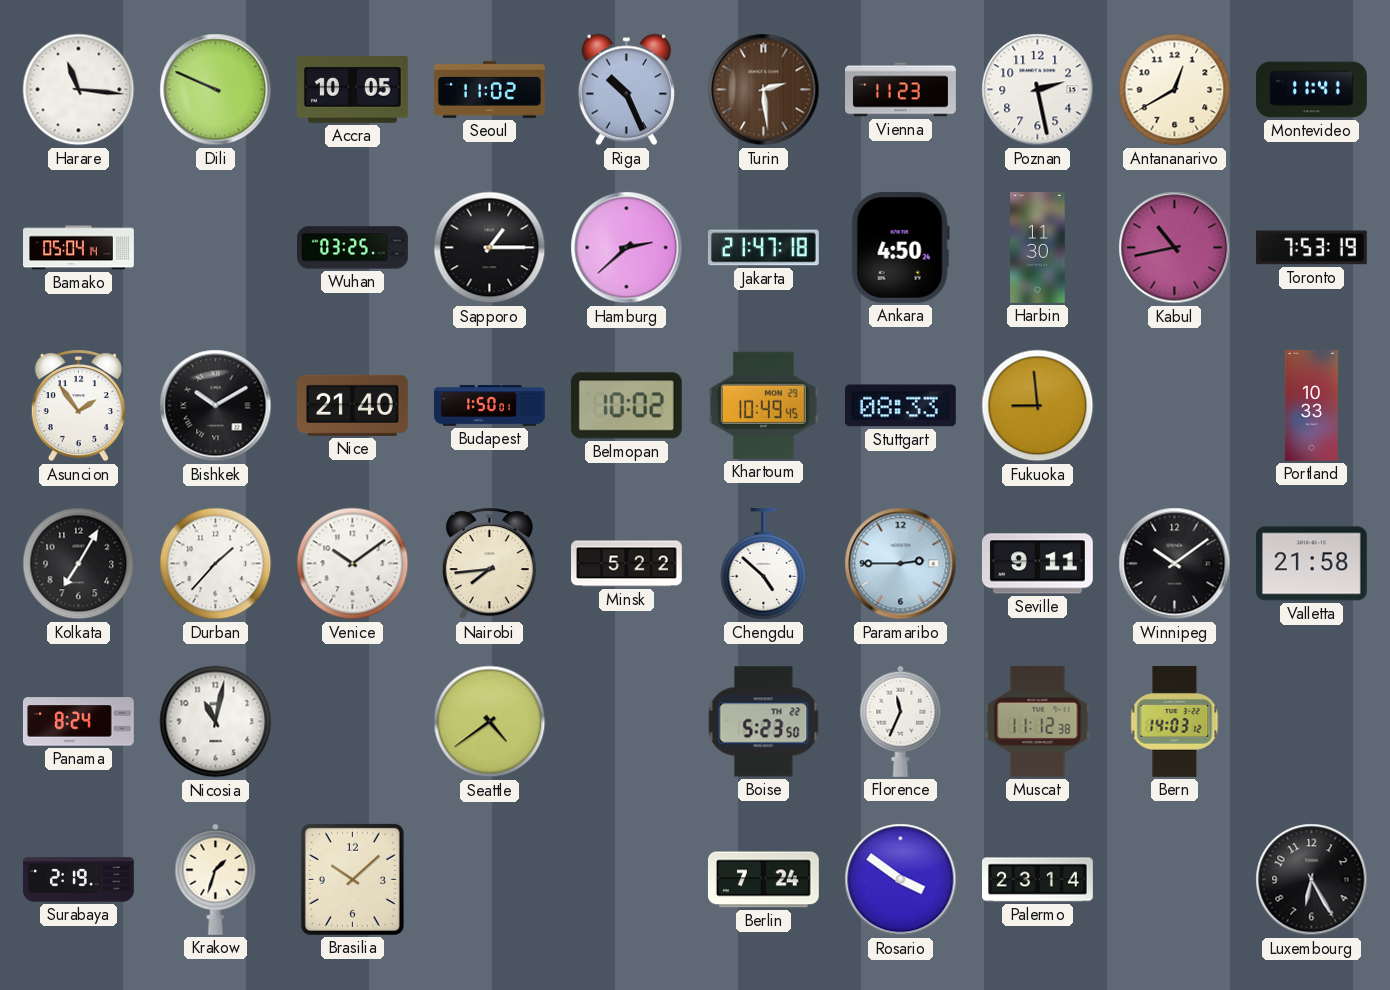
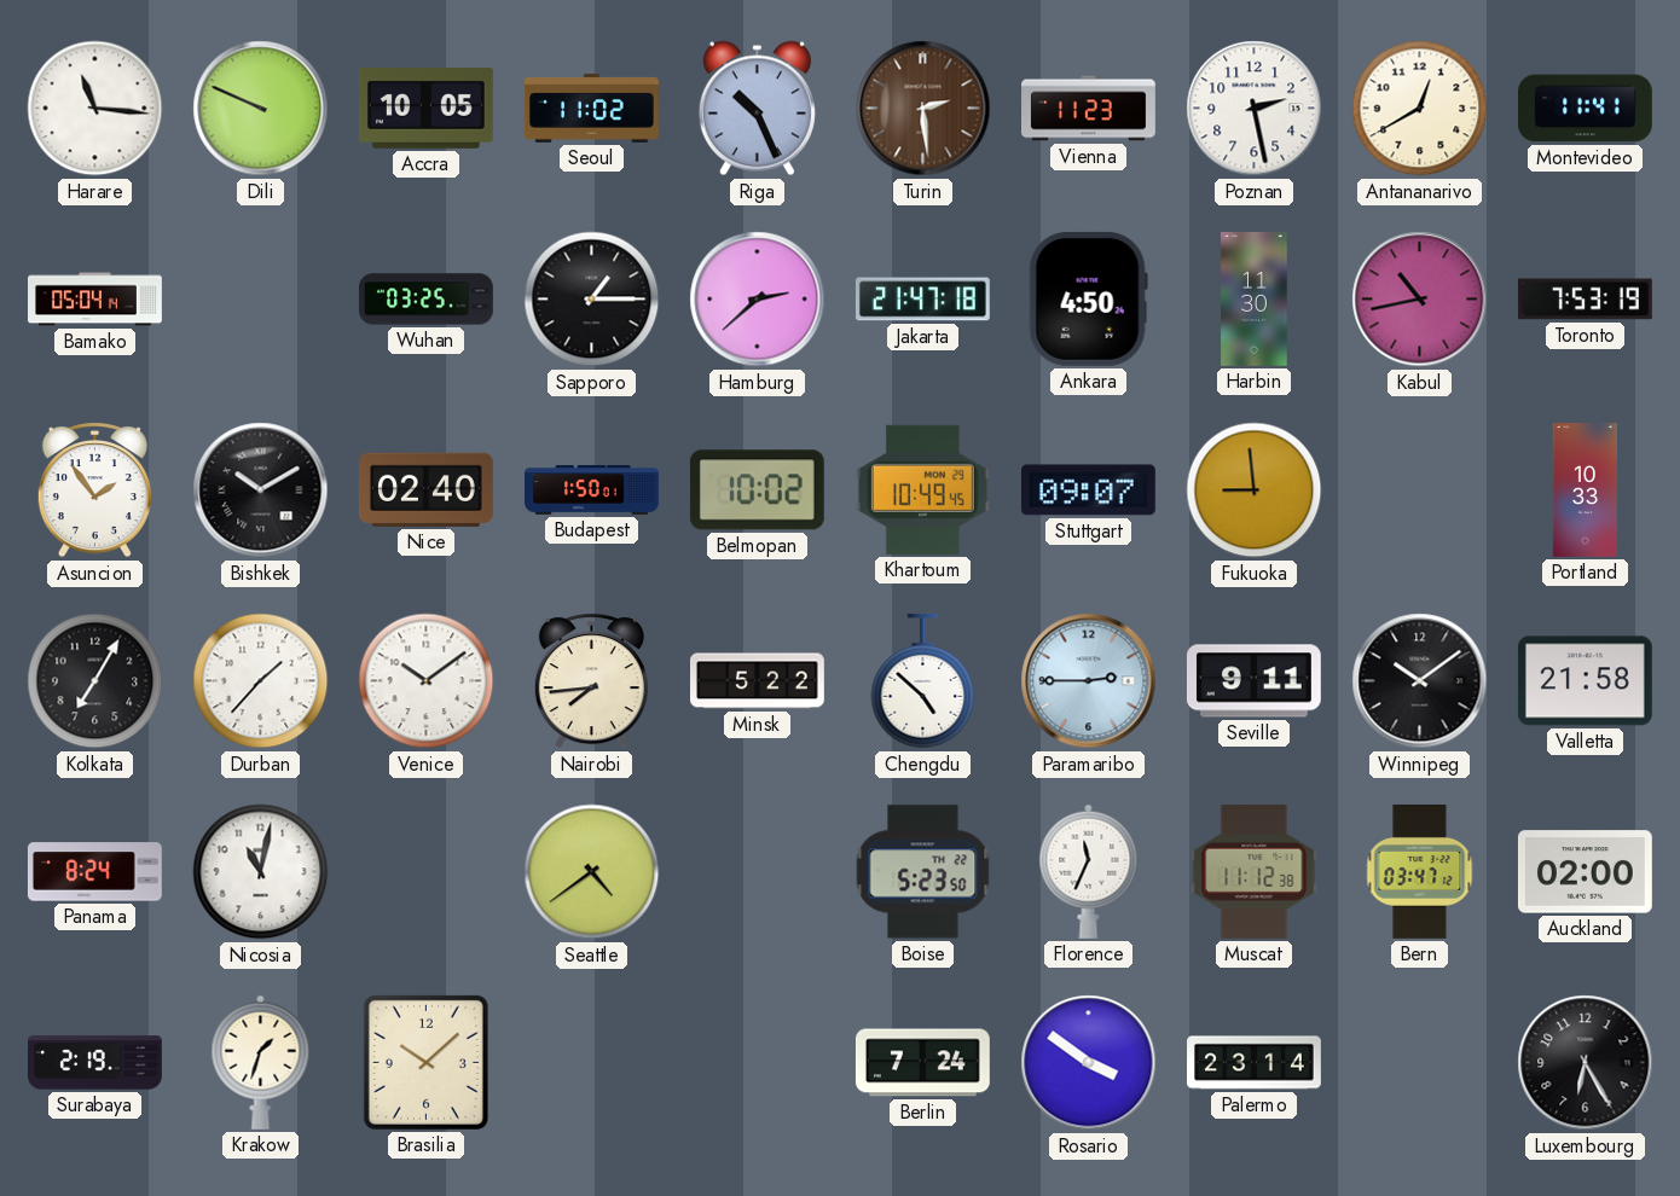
Nice: 21:40 -> 02:40
Stuttgart: 08:33 -> 09:07
Bern: 14:03 -> 03:47
Auckland: none -> 02:00
